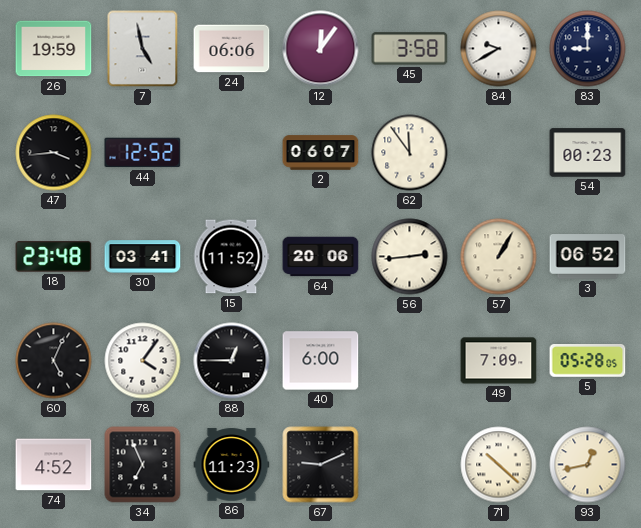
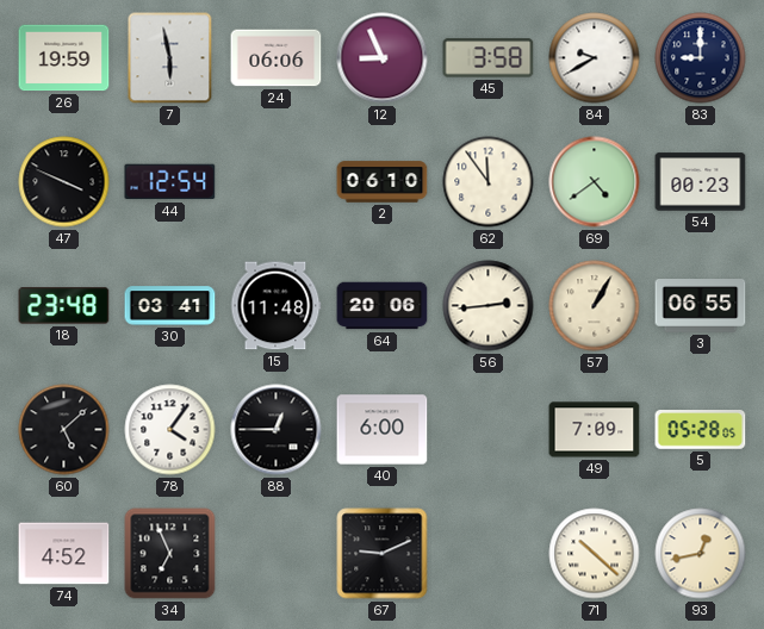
7: 4:58 -> 5:58
12: 12:06 -> 8:56
47: 3:44 -> 3:49
44: 12:52 -> 12:54
2: 06:07 -> 06:10
69: none -> 4:39
15: 11:52 -> 11:48
3: 06:52 -> 06:55
60: 5:04 -> 5:08
86: 11:23 -> none
